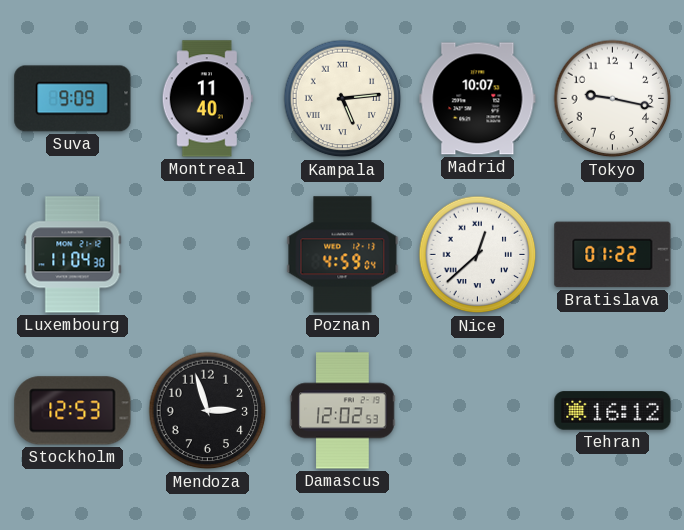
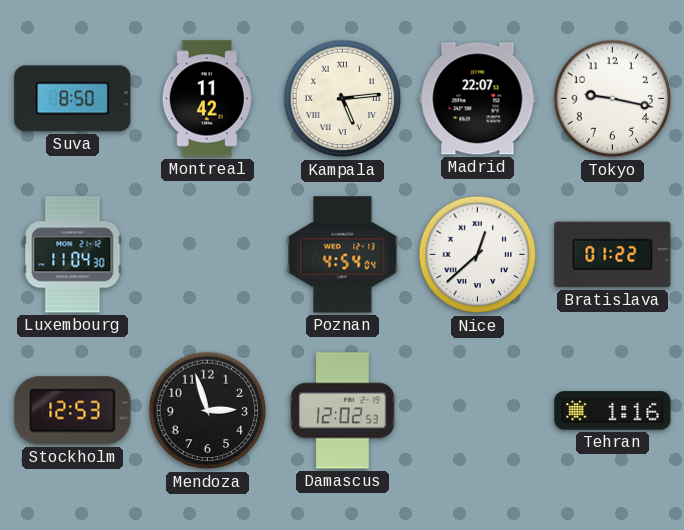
Suva: 9:09 -> 8:50
Montreal: 11:40 -> 11:42
Madrid: 10:07 -> 22:07
Poznan: 4:59 -> 4:54
Tehran: 16:12 -> 1:16
